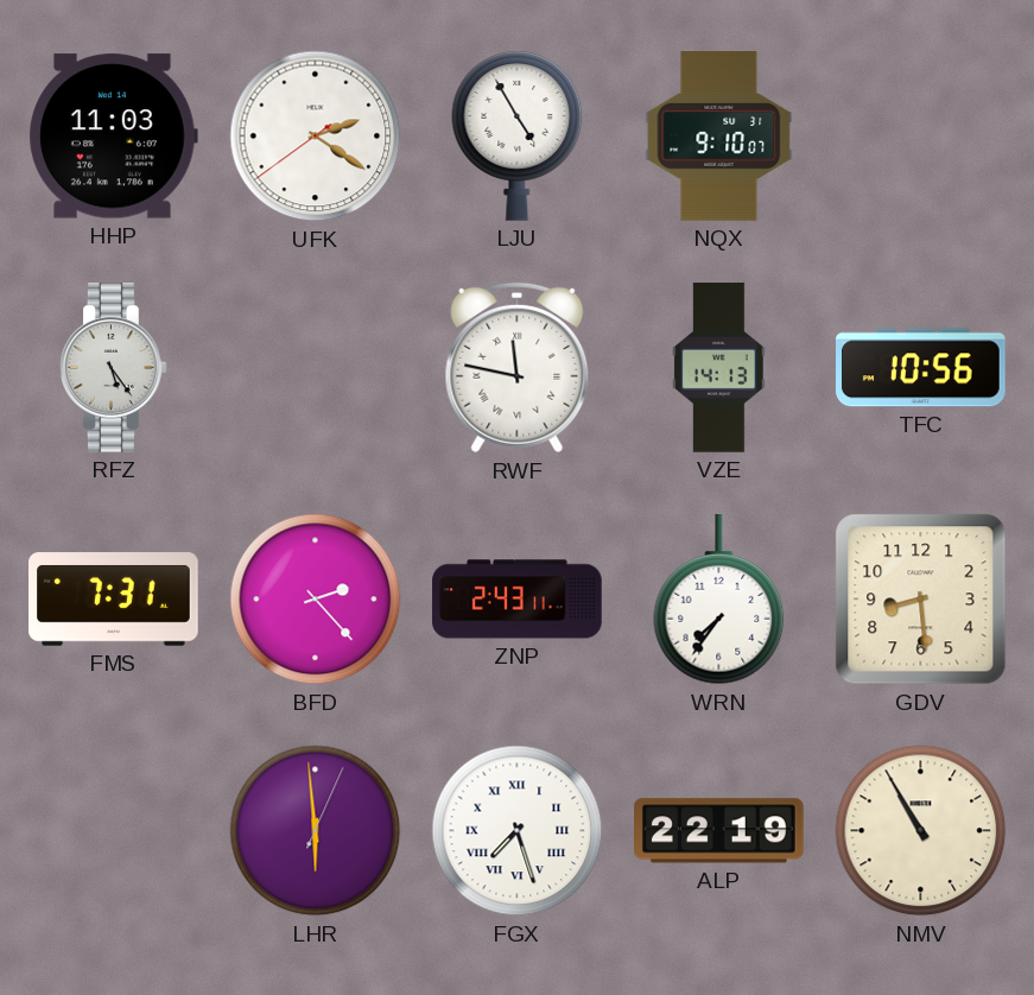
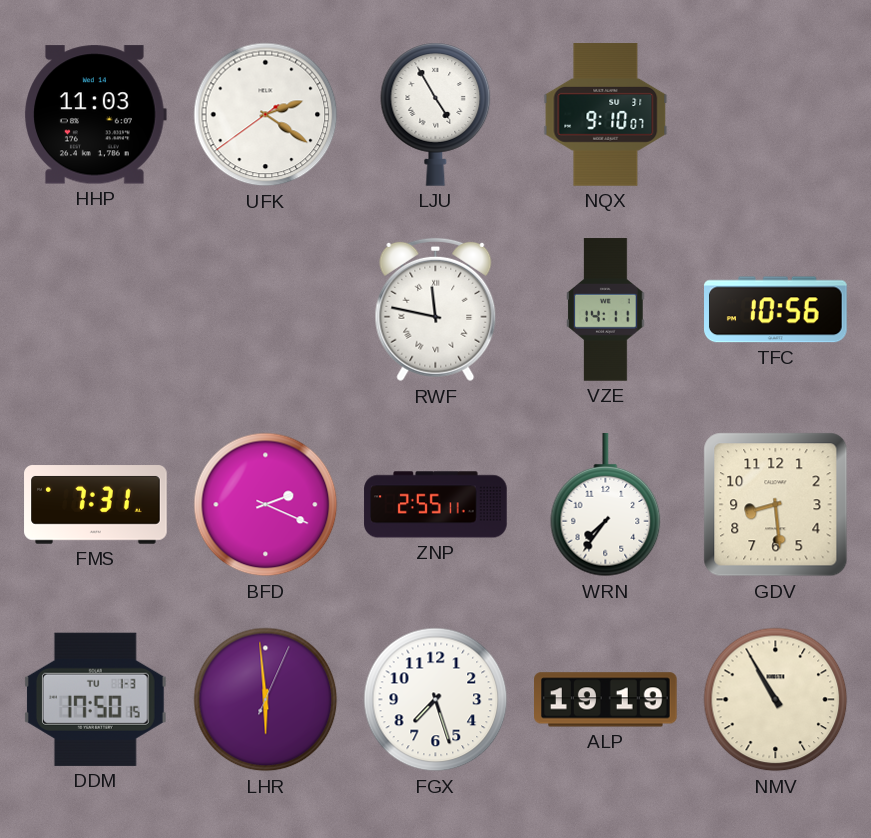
RFZ: 5:24 -> none
VZE: 14:13 -> 14:11
BFD: 2:23 -> 2:19
ZNP: 2:43 -> 2:55
DDM: none -> 17:50
FGX numerals: Roman -> Arabic
ALP: 22:19 -> 19:19
